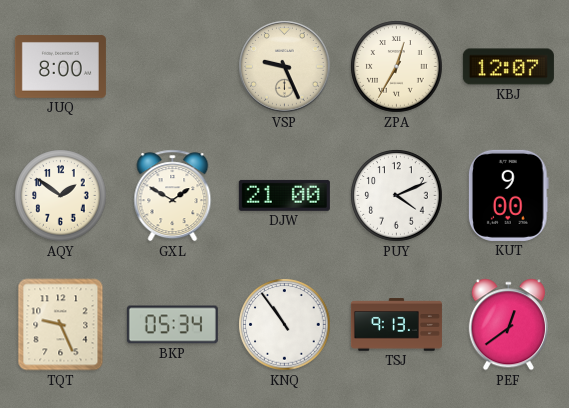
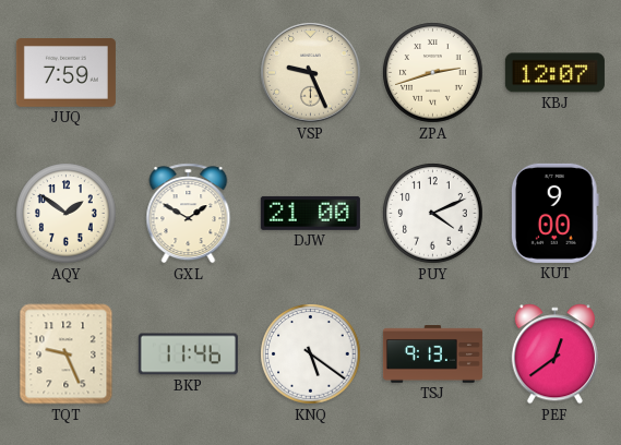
JUQ: 8:00 -> 7:59
ZPA: 12:35 -> 2:42
BKP: 05:34 -> 11:46
KNQ: 10:54 -> 5:21
